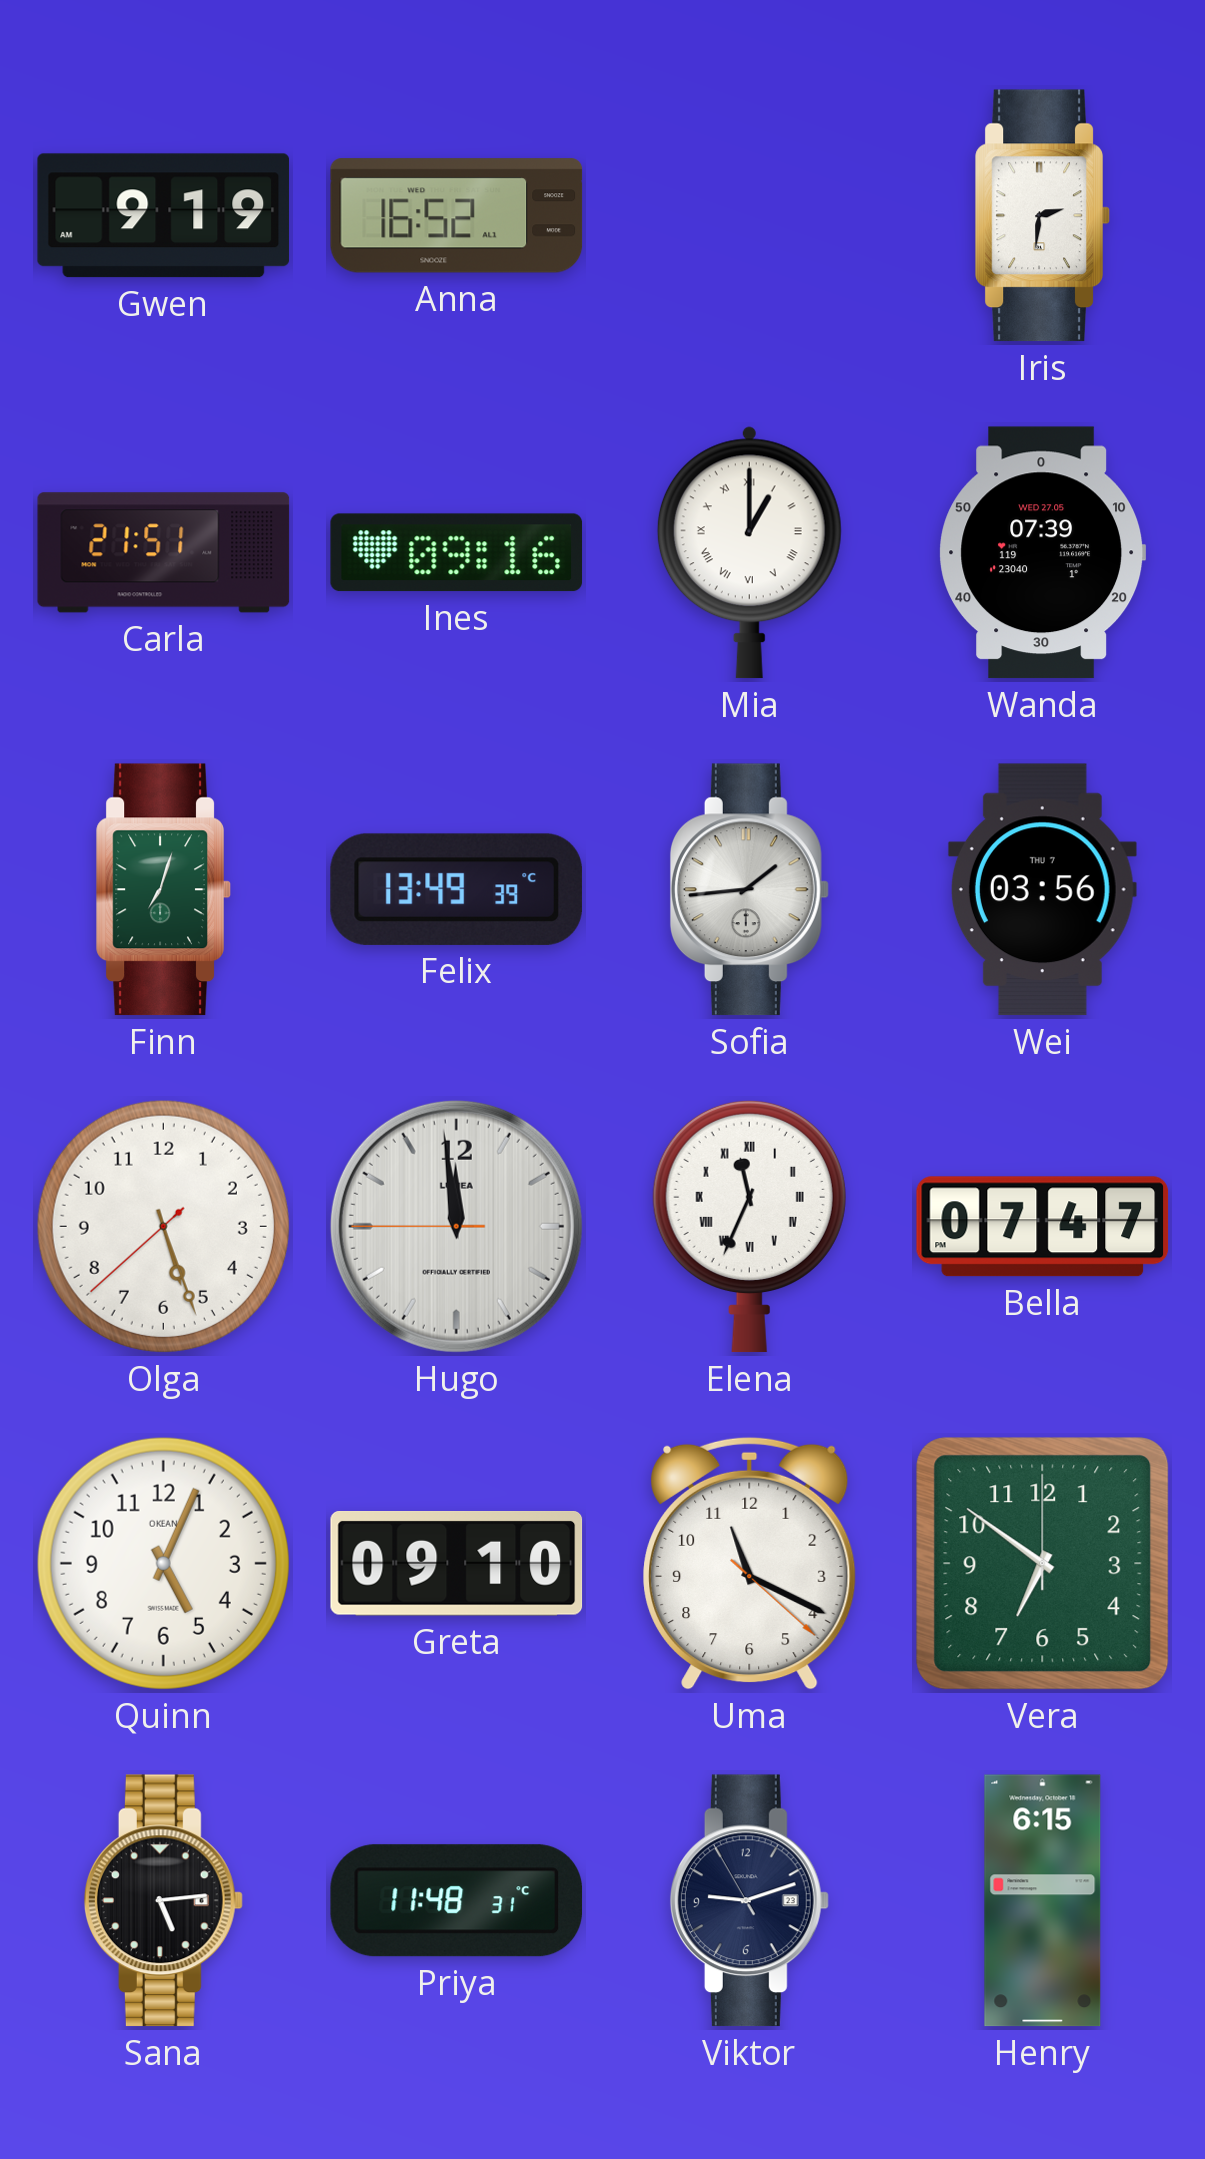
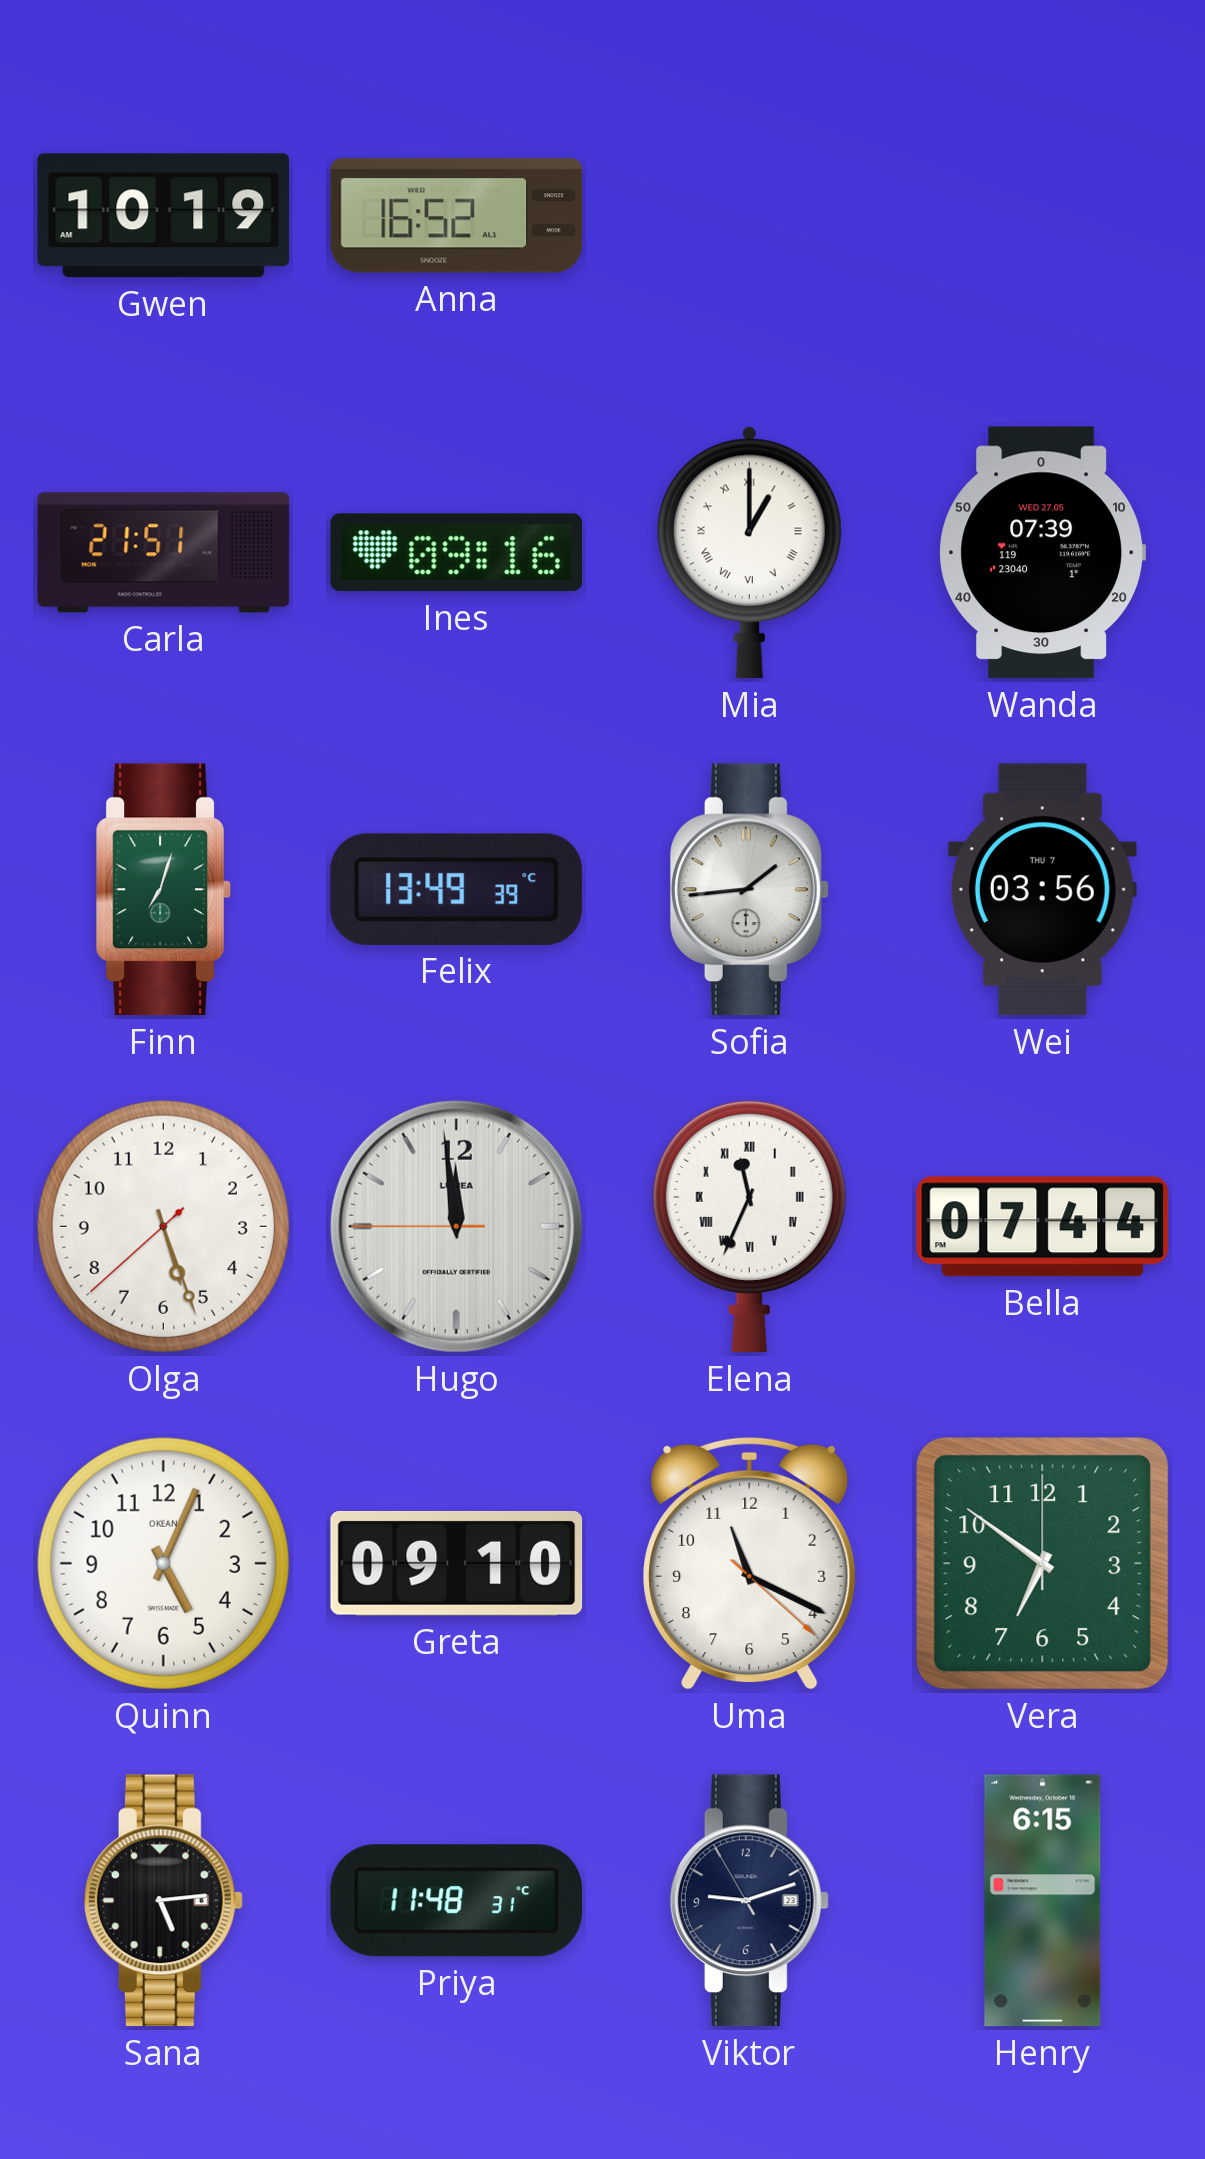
Gwen: 9:19 -> 10:19
Iris: 2:31 -> none
Bella: 07:47 -> 07:44
